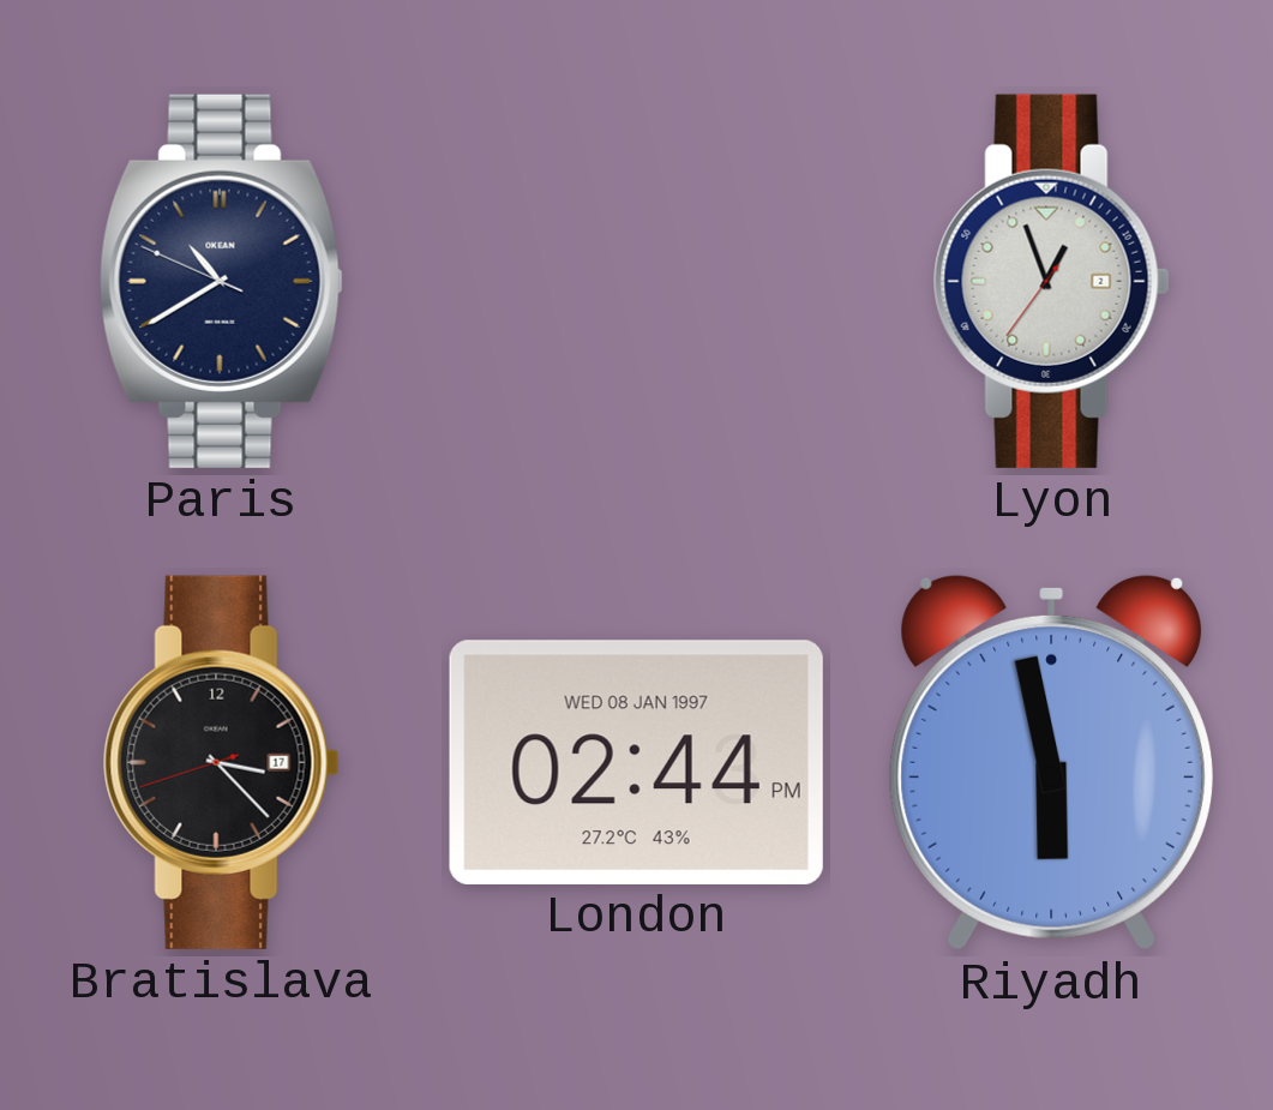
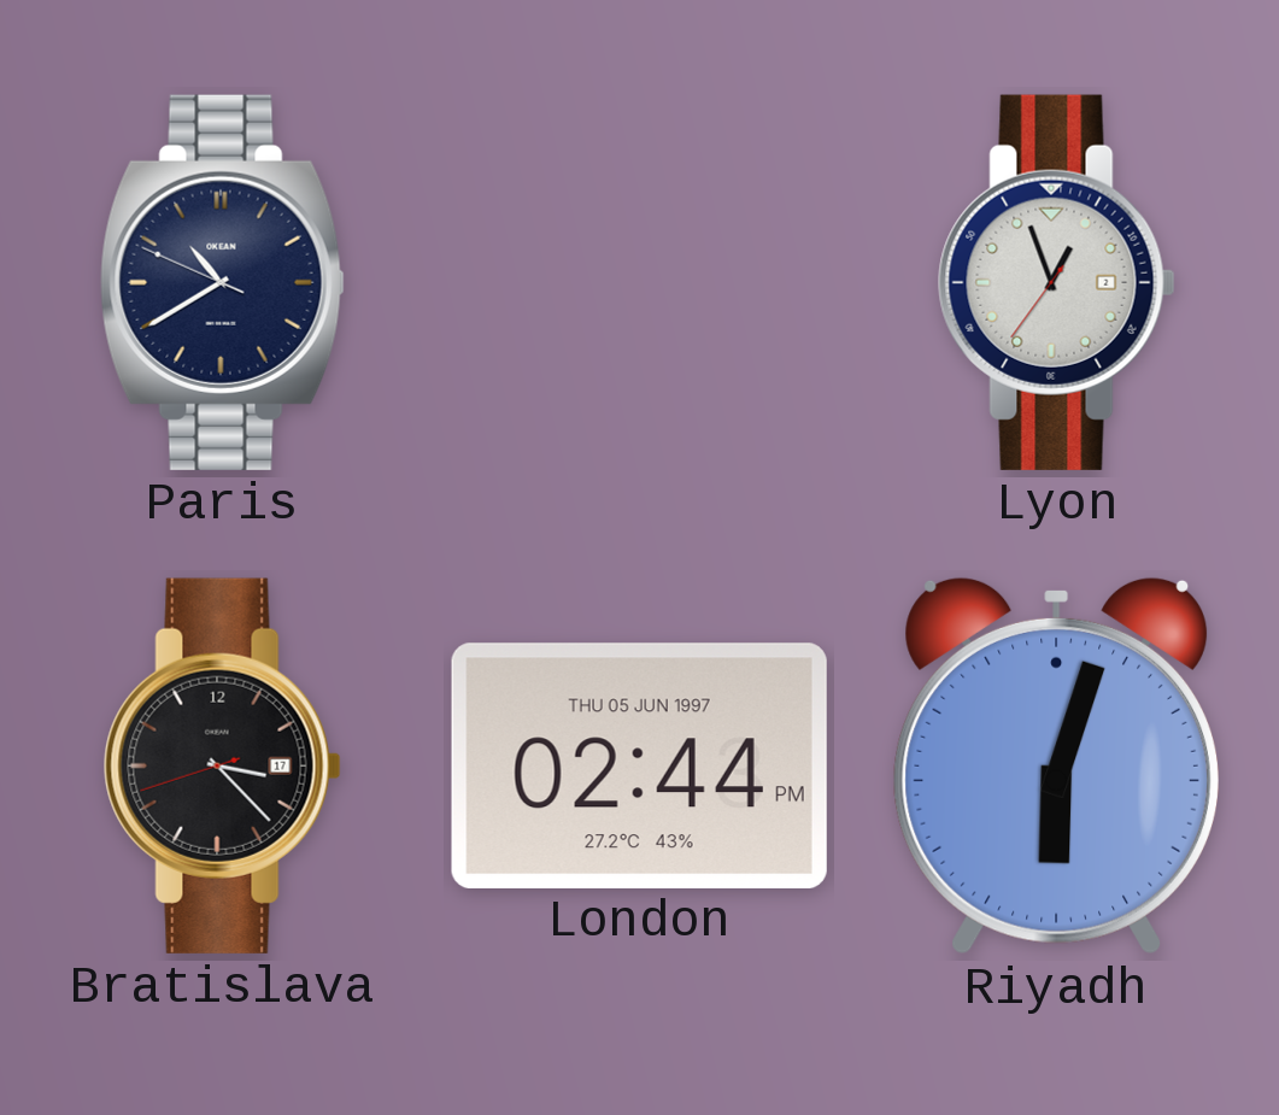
London date: WED 08 JAN 1997 -> THU 05 JUN 1997
Riyadh: 5:58 -> 6:03
